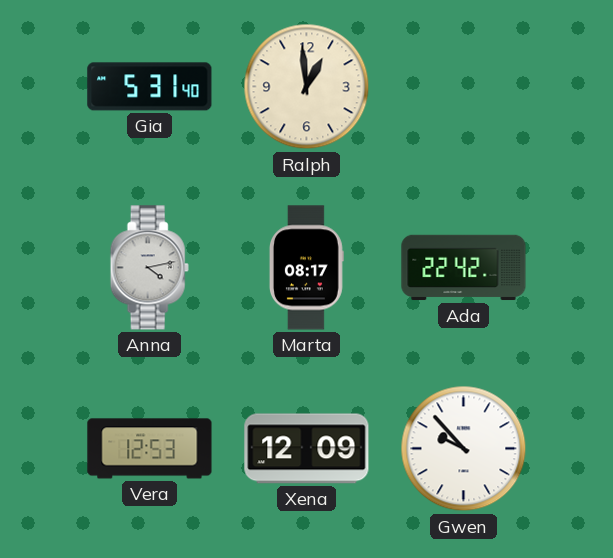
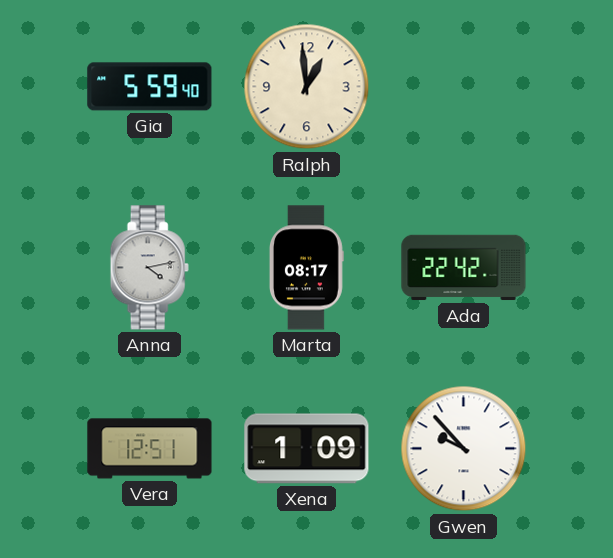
Gia: 5:31 -> 5:59
Vera: 12:53 -> 12:51
Xena: 12:09 -> 1:09
